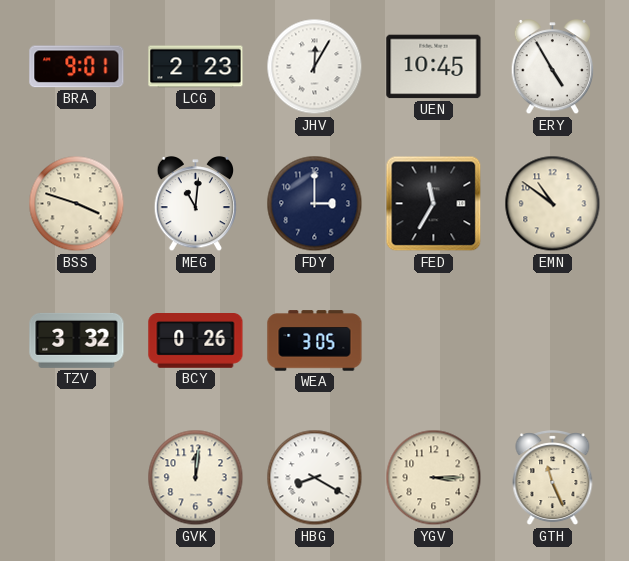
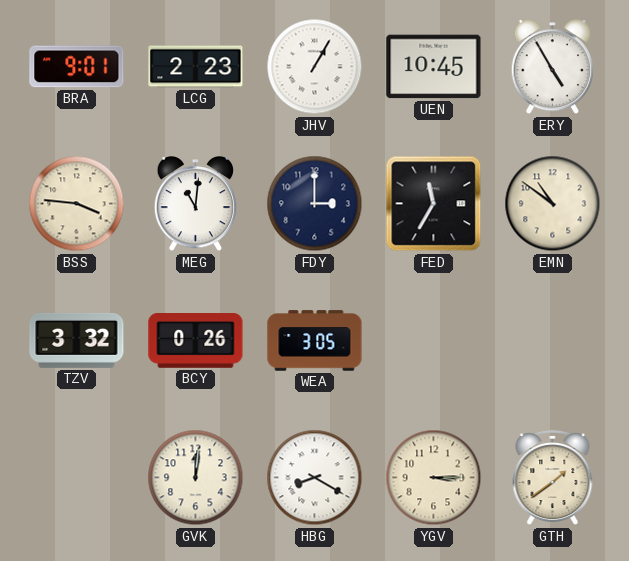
JHV: 12:05 -> 1:05
BSS: 3:48 -> 3:46
GTH: 11:26 -> 1:39
